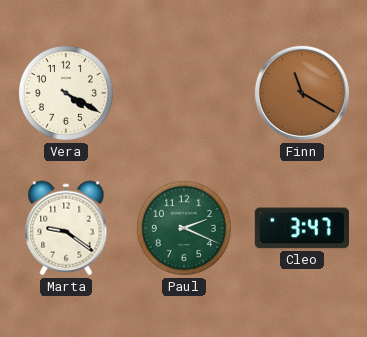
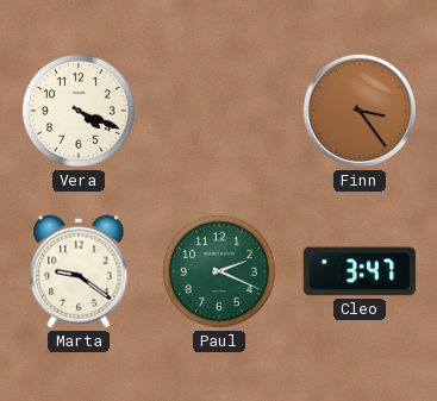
Vera: 4:20 -> 4:19
Finn: 11:20 -> 3:24
